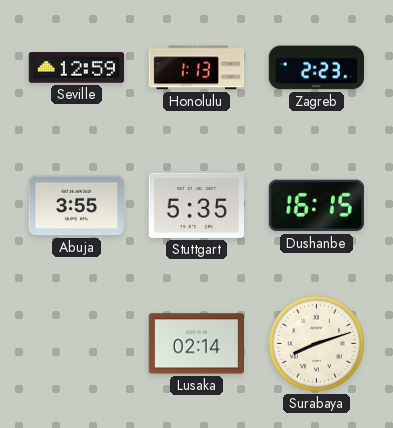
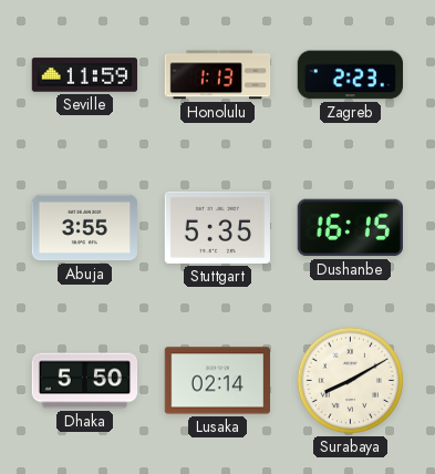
Seville: 12:59 -> 11:59
Dhaka: none -> 5:50
Surabaya: 8:12 -> 8:10
